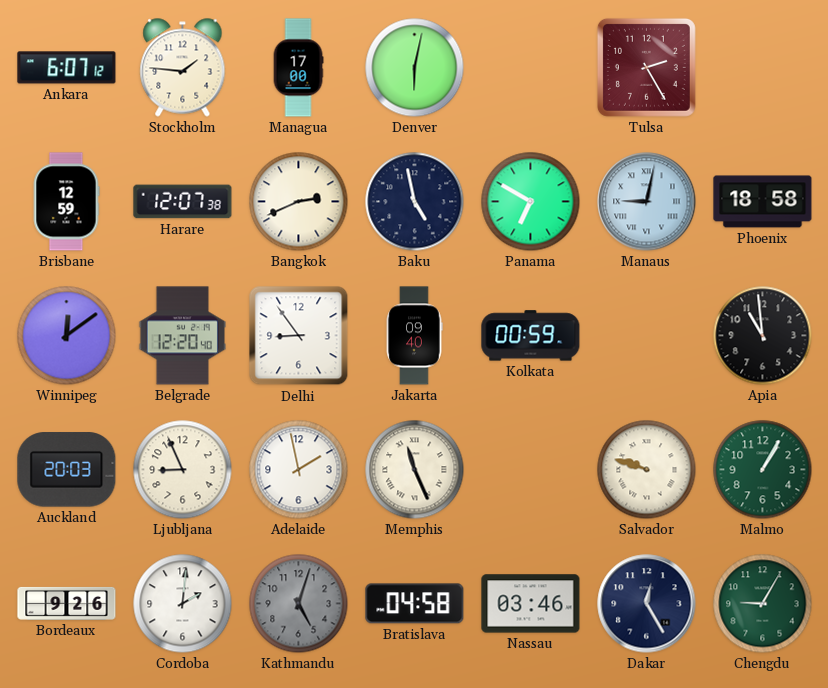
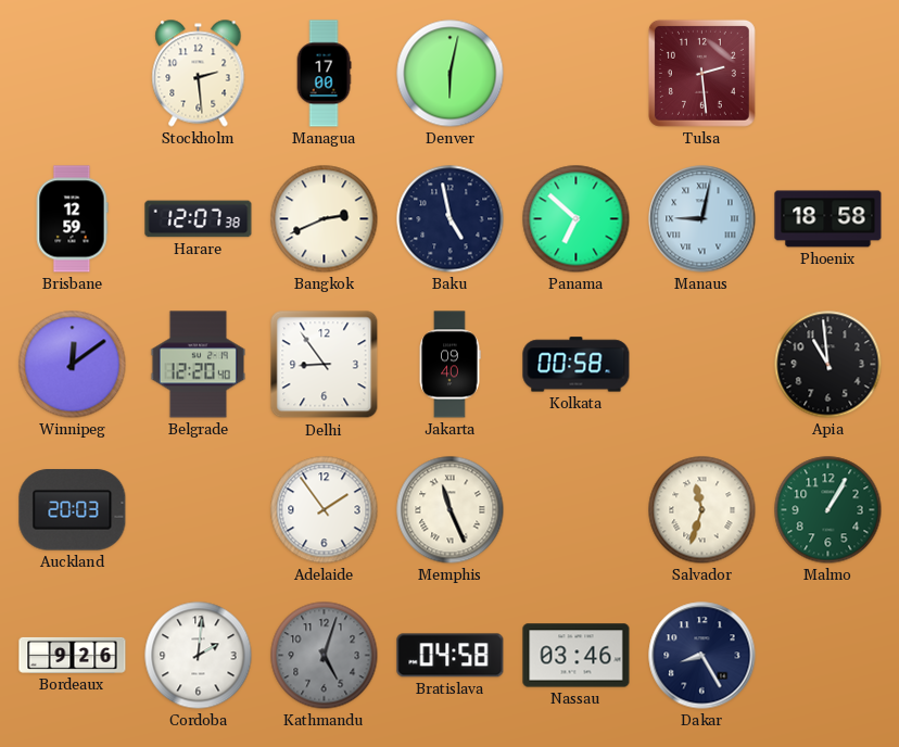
Ankara: 6:07 -> none
Stockholm: 1:46 -> 2:29
Tulsa: 2:25 -> 2:29
Panama: 6:50 -> 6:52
Kolkata: 00:59 -> 00:58
Ljubljana: 8:56 -> none
Adelaide: 1:58 -> 1:54
Salvador: 9:48 -> 11:33
Dakar: 12:25 -> 8:25
Chengdu: 9:05 -> none
